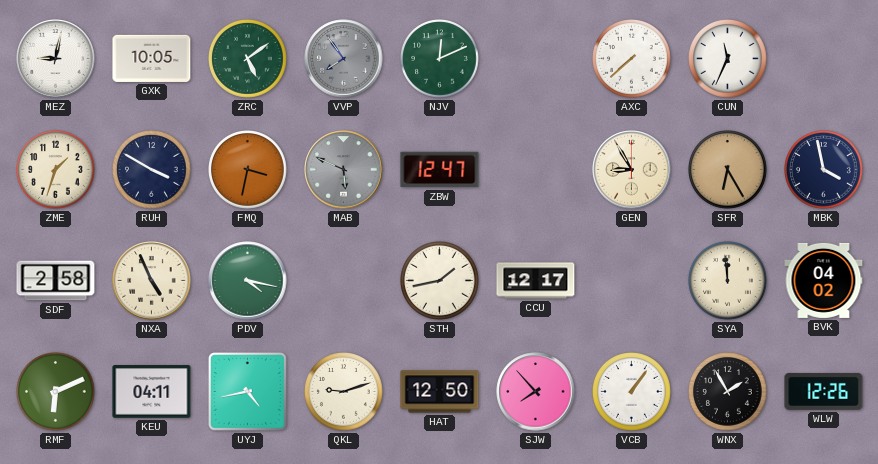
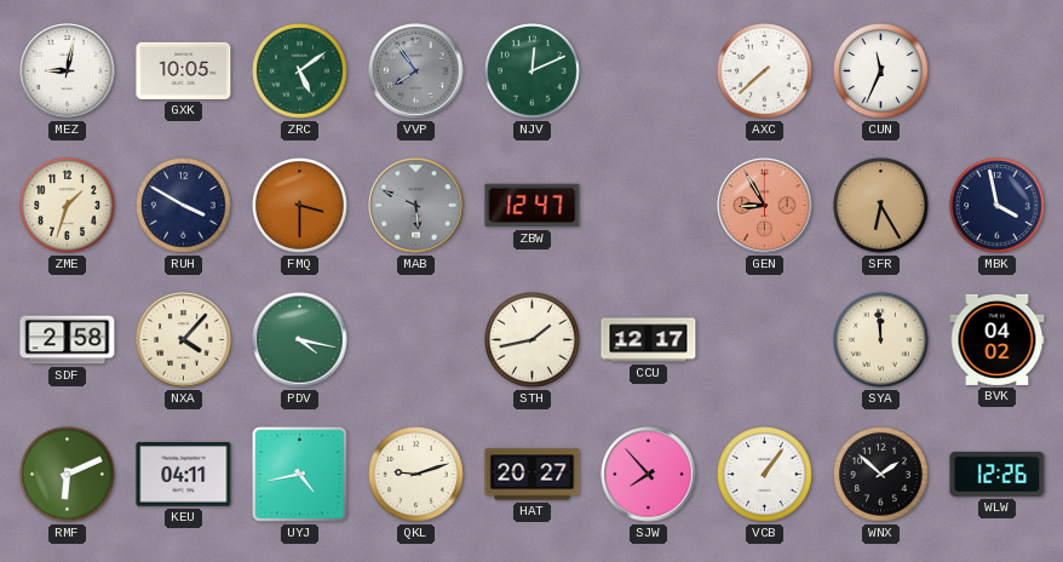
FMQ: 3:32 -> 3:30
GEN dial: cream -> salmon
NXA: 4:56 -> 4:07
HAT: 12:50 -> 20:27
WNX: 1:55 -> 1:52
